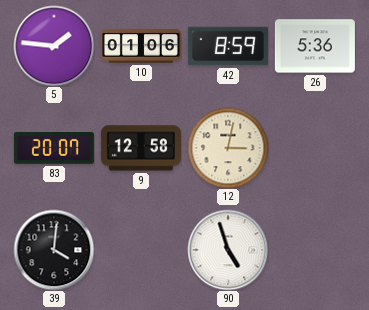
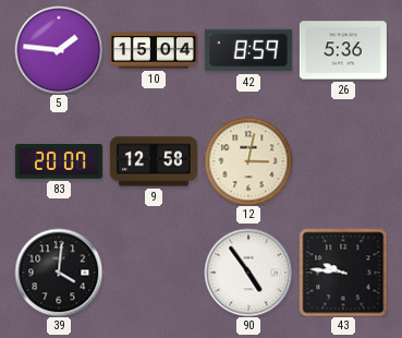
10: 01:06 -> 15:04
90: 4:57 -> 4:54
43: none -> 9:46
